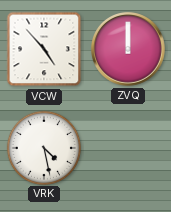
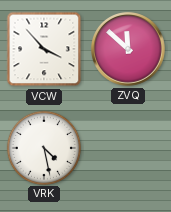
VCW: 4:53 -> 3:53
ZVQ: 12:00 -> 11:52
